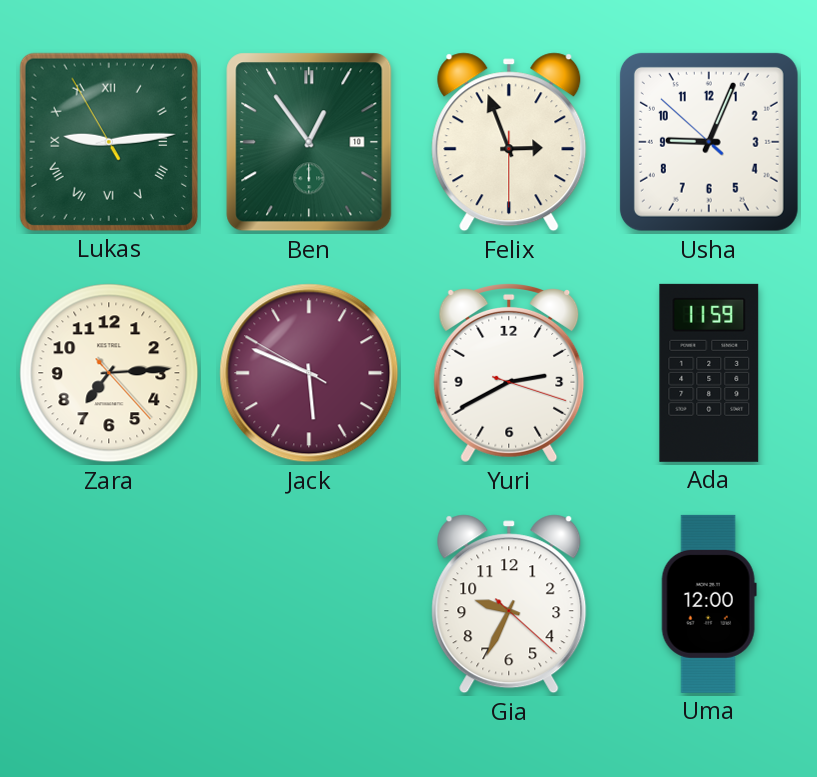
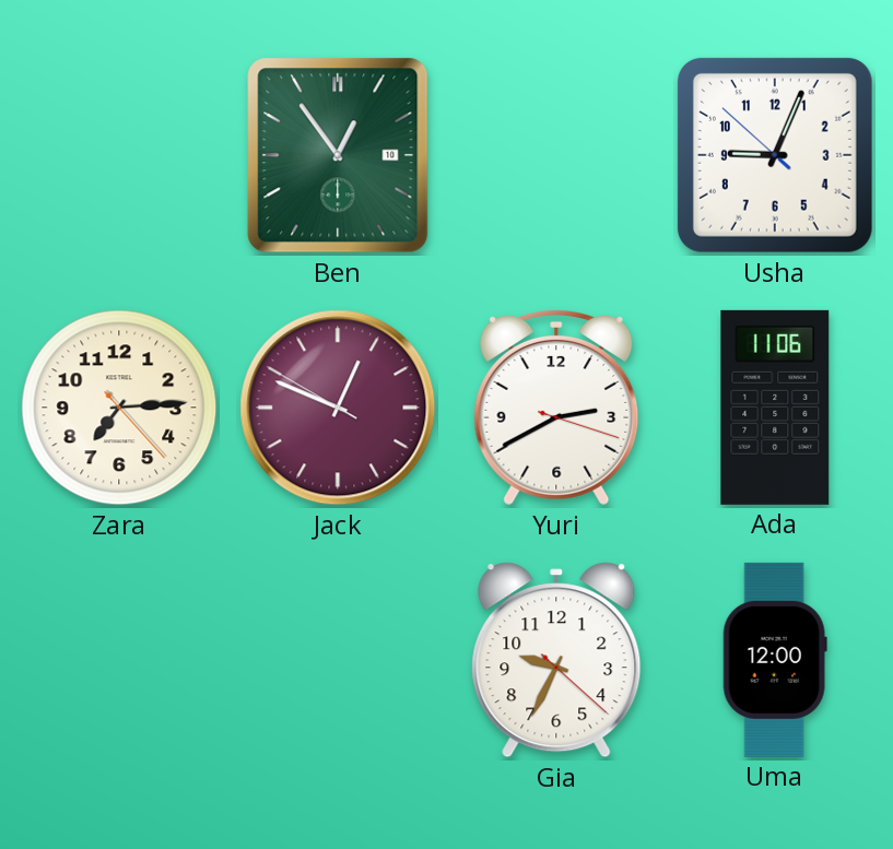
Lukas: 9:13 -> none
Felix: 2:56 -> none
Jack: 5:48 -> 12:48
Ada: 11:59 -> 11:06
